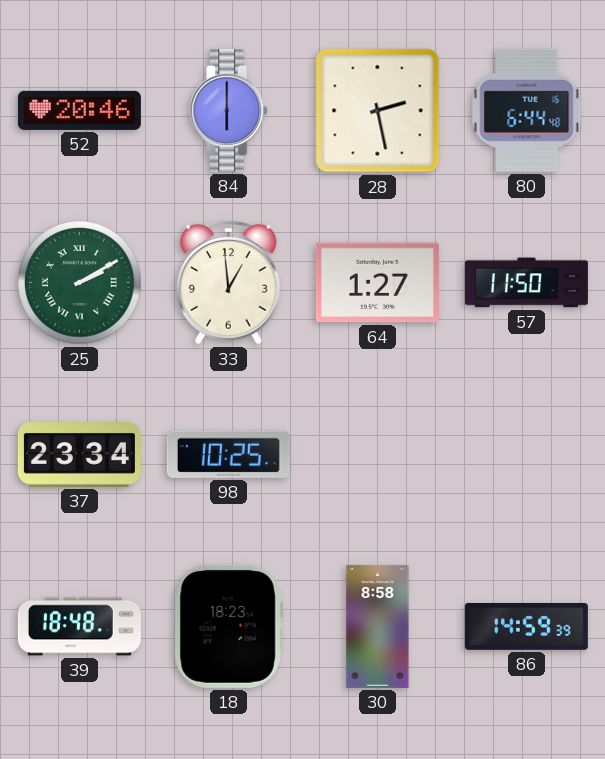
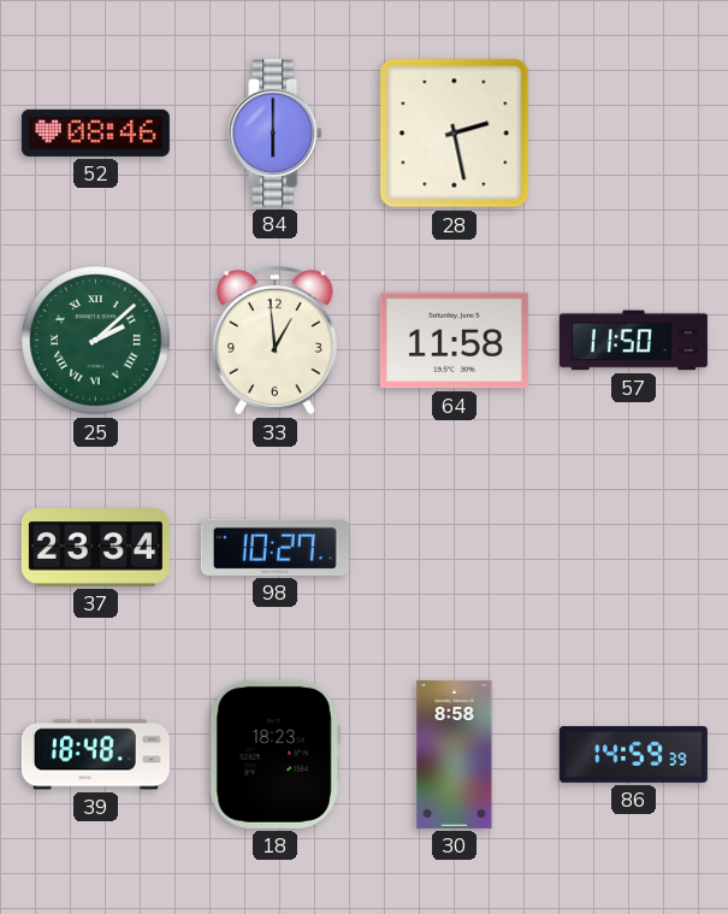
52: 20:46 -> 08:46
80: 6:44 -> none
25: 2:10 -> 2:08
64: 1:27 -> 11:58
98: 10:25 -> 10:27
